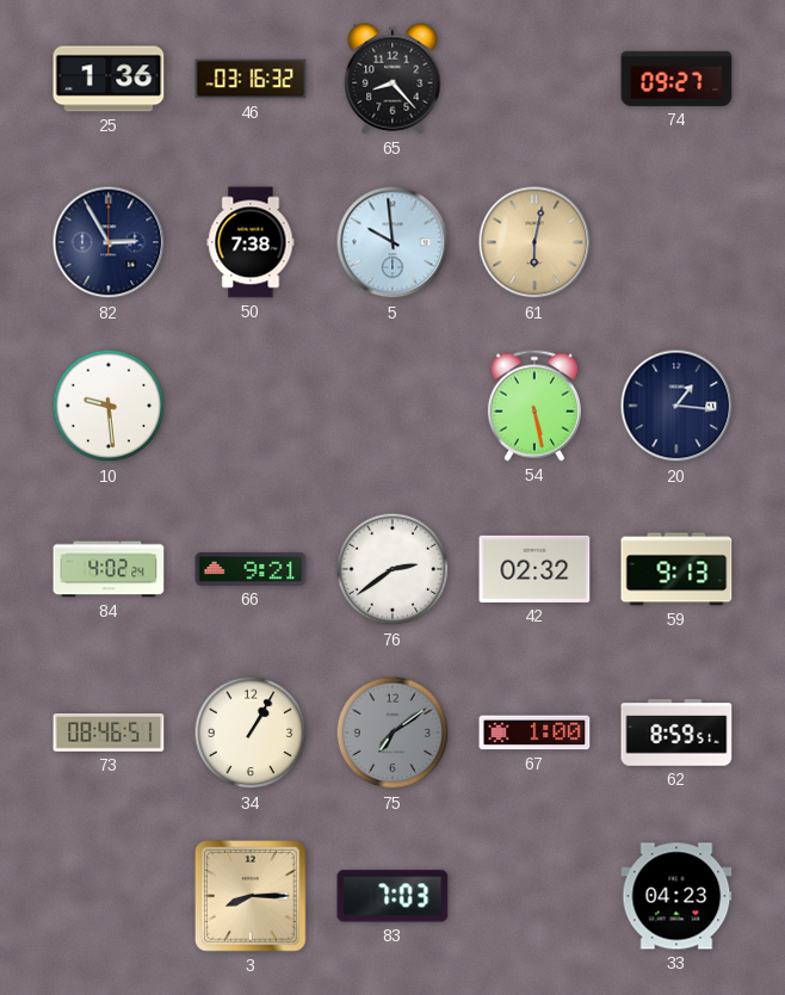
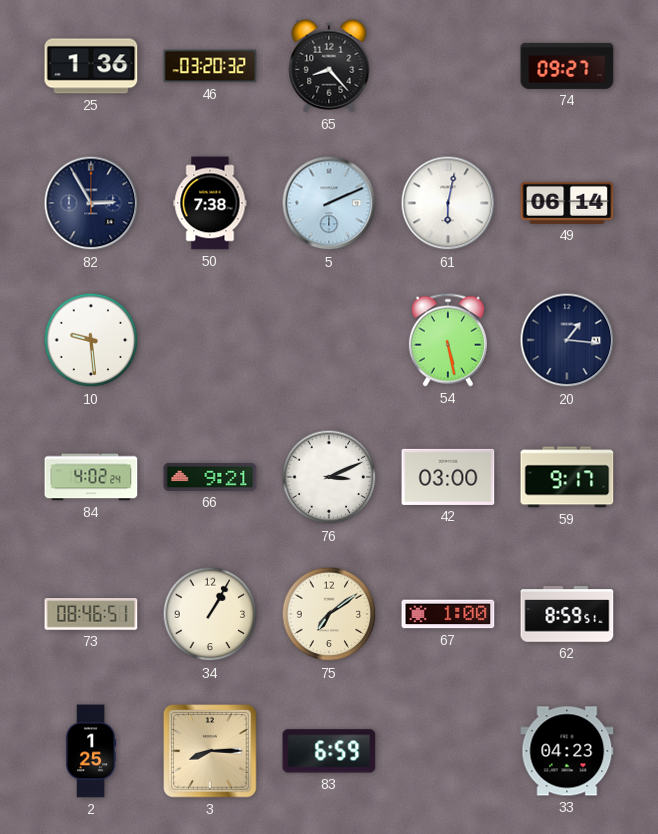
46: 03:16 -> 03:20
5: 9:59 -> 2:11
61 dial: champagne -> white
49: none -> 06:14
76: 2:39 -> 3:11
42: 02:32 -> 03:00
59: 9:13 -> 9:17
75 dial: grey -> cream
2: none -> 1:25
83: 7:03 -> 6:59
